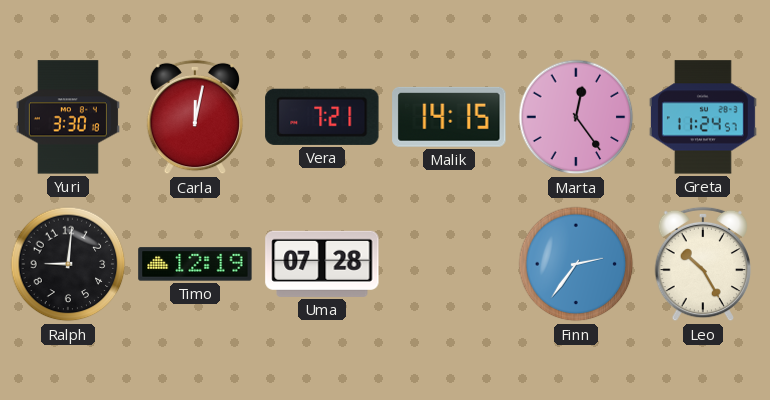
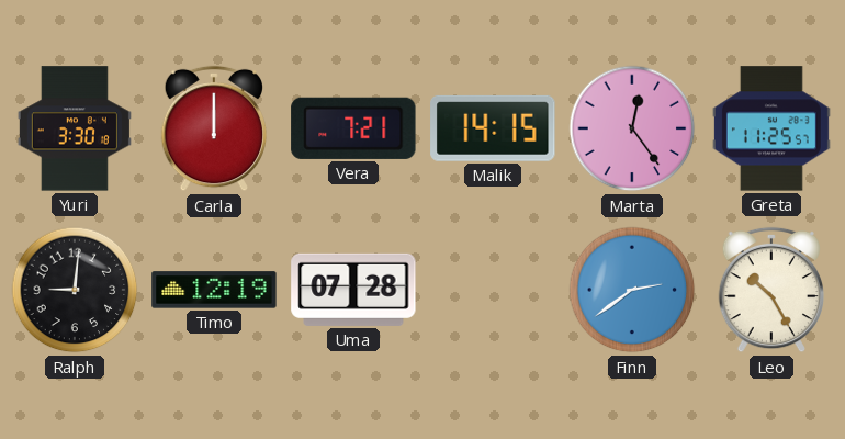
Carla: 12:02 -> 12:00
Greta: 11:24 -> 11:25
Finn: 2:36 -> 2:39
